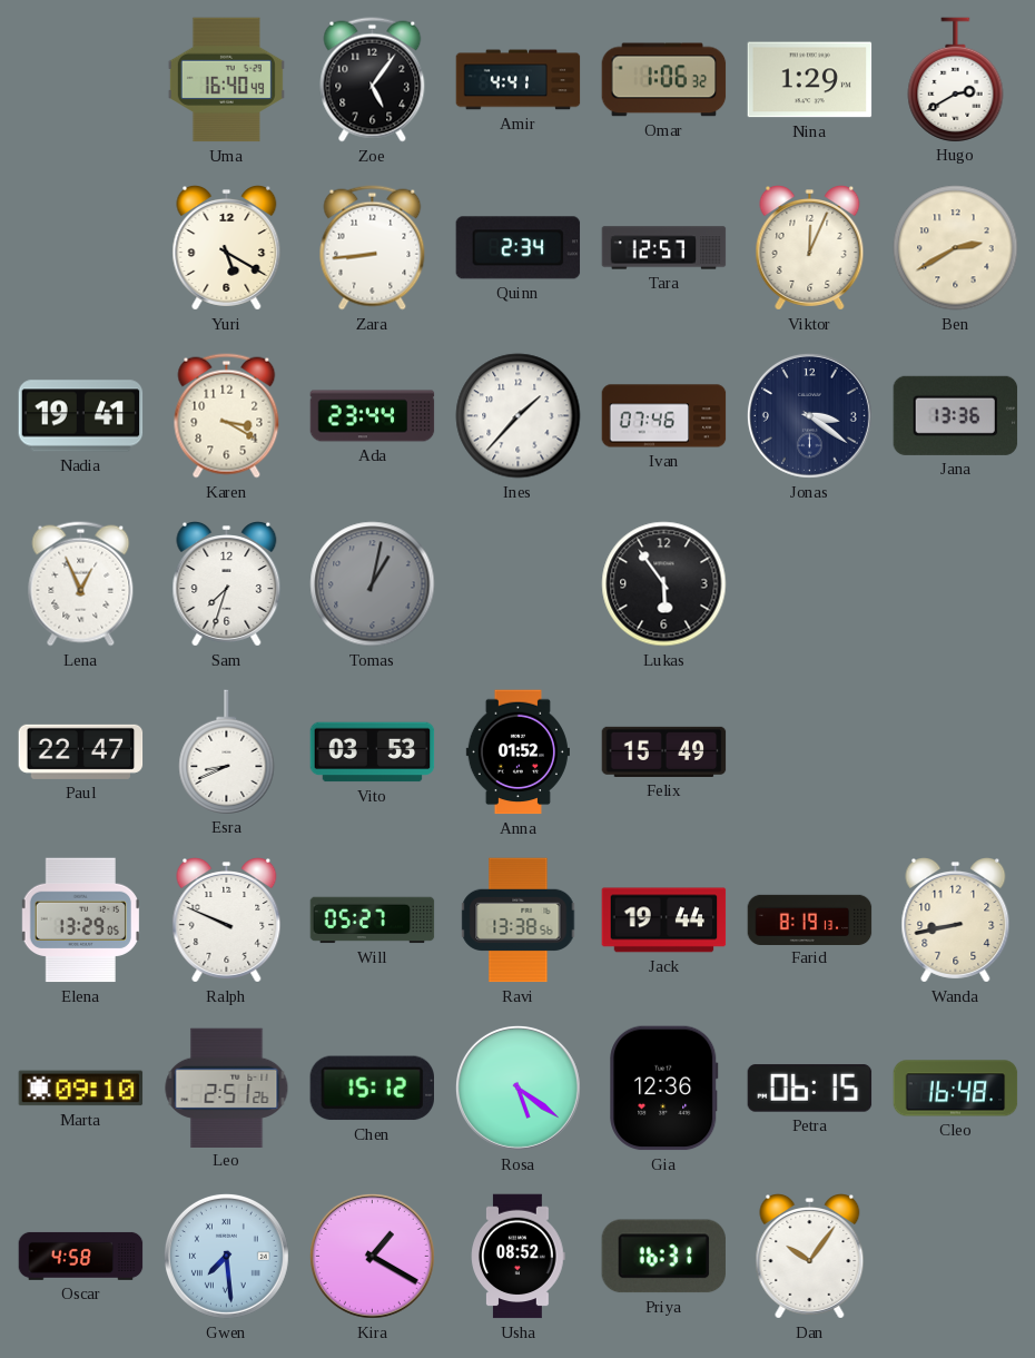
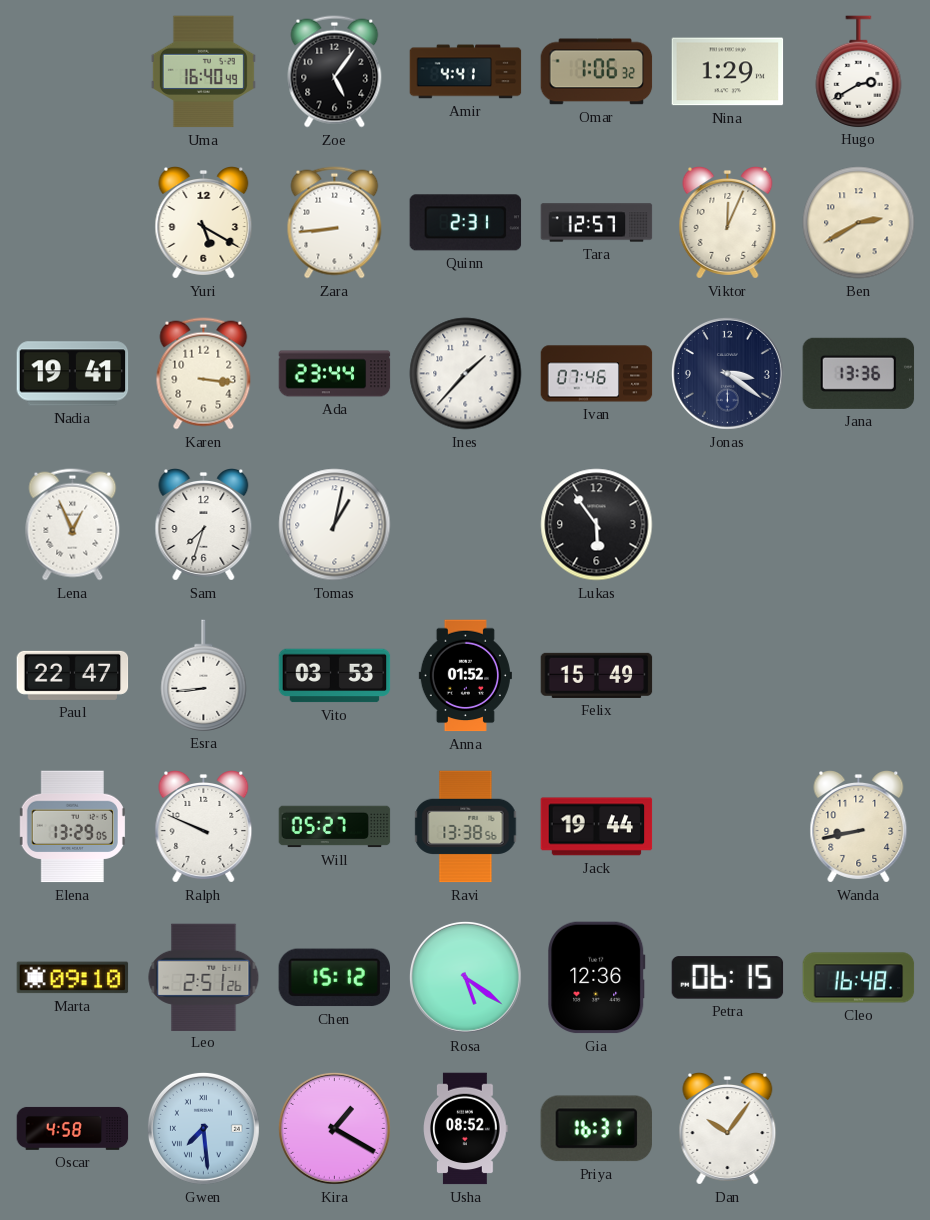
Quinn: 2:34 -> 2:31
Karen: 3:20 -> 3:16
Tomas dial: grey -> white
Esra: 8:41 -> 8:44
Farid: 8:19 -> none
